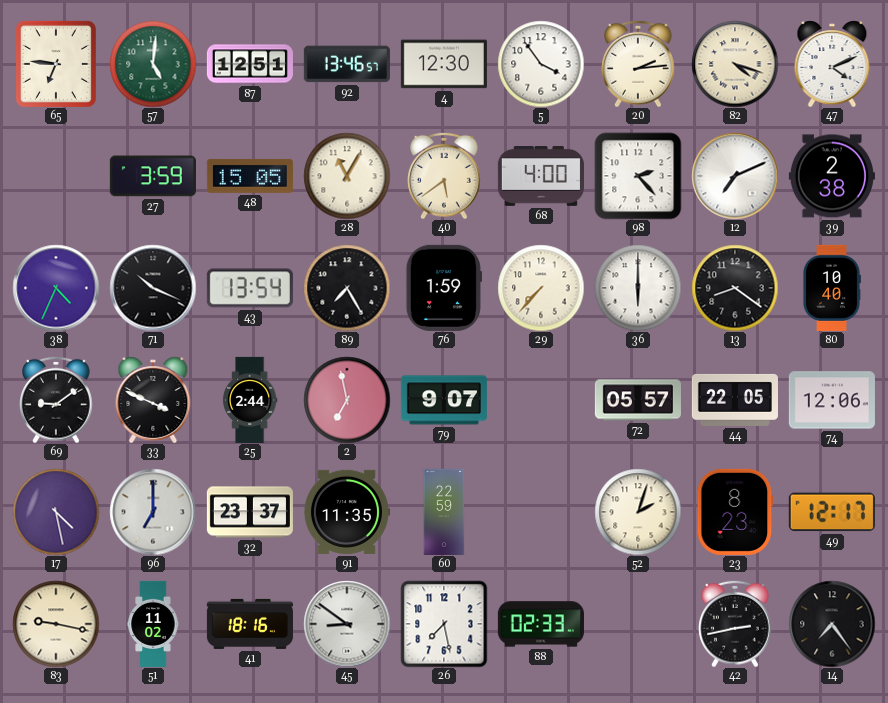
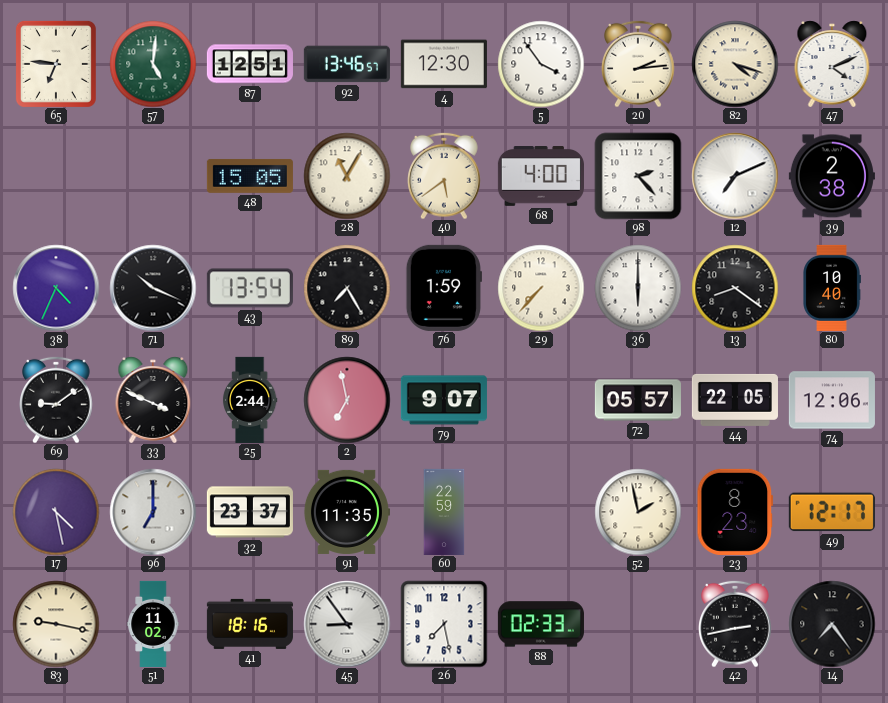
27: 3:59 -> none
52: 2:03 -> 1:58
45: 8:51 -> 8:54
